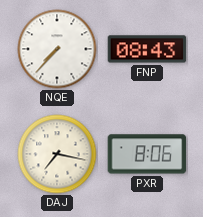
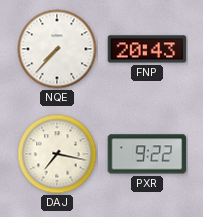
FNP: 08:43 -> 20:43
PXR: 8:06 -> 9:22
